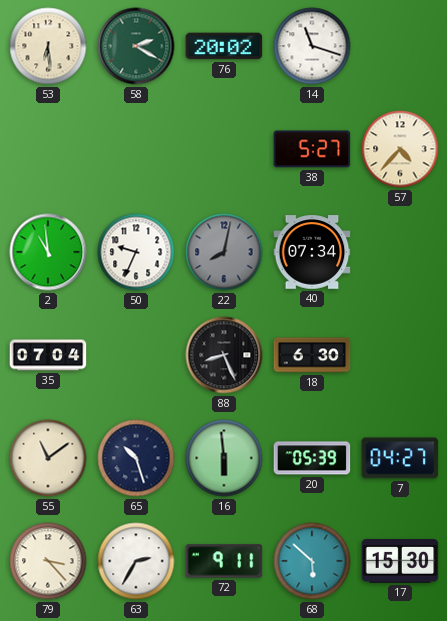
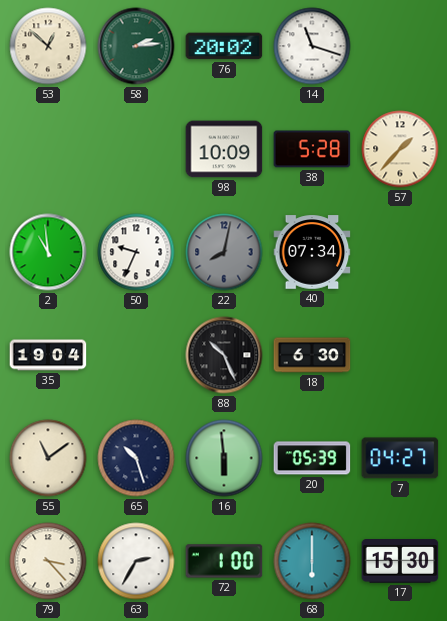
53: 6:29 -> 12:52
58: 2:20 -> 2:14
98: none -> 10:09
38: 5:27 -> 5:28
57: 4:37 -> 1:37
35: 07:04 -> 19:04
88: 8:26 -> 10:26
72: 9:11 -> 1:00
68: 5:52 -> 6:00
